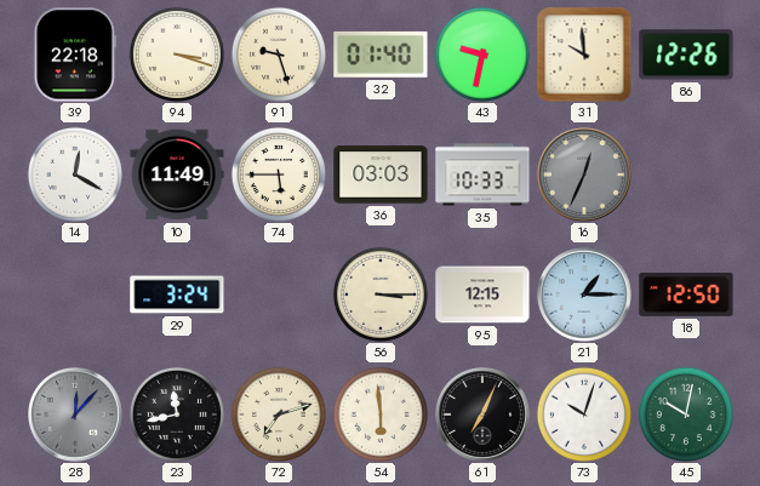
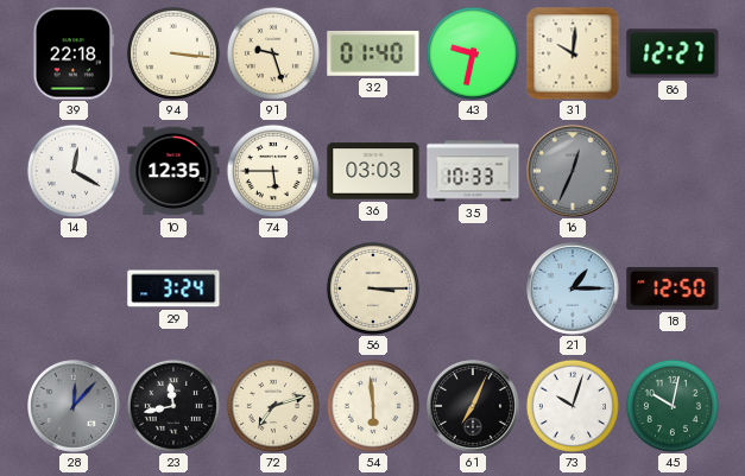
94: 3:18 -> 3:16
31: 9:59 -> 10:01
86: 12:26 -> 12:27
10: 11:49 -> 12:35
95: 12:15 -> none
